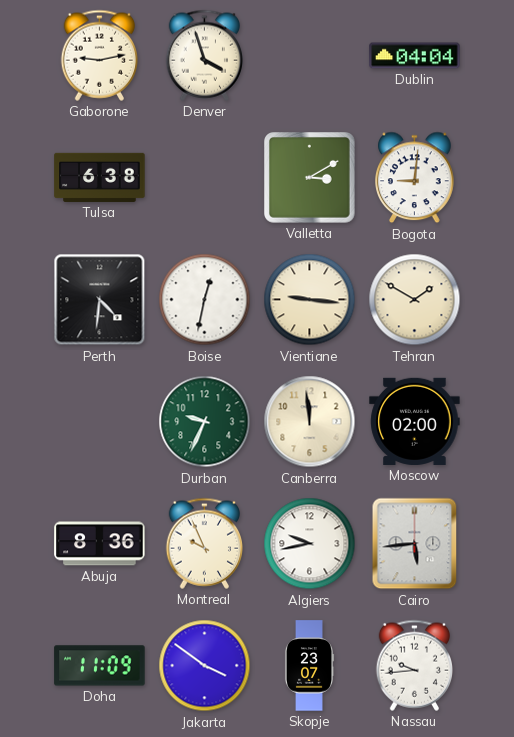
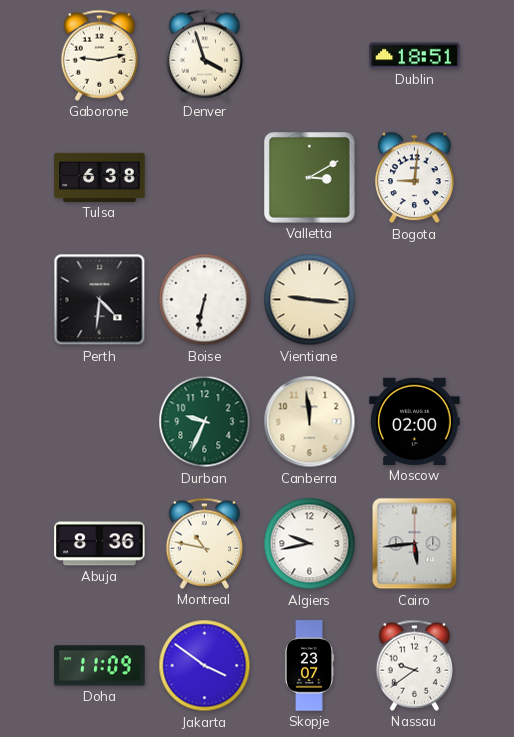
Dublin: 04:04 -> 18:51
Boise: 12:32 -> 6:32
Tehran: 1:50 -> none
Montreal: 9:56 -> 10:47
Nassau: 9:44 -> 9:39
